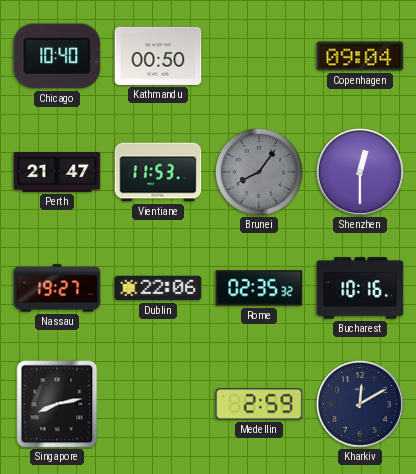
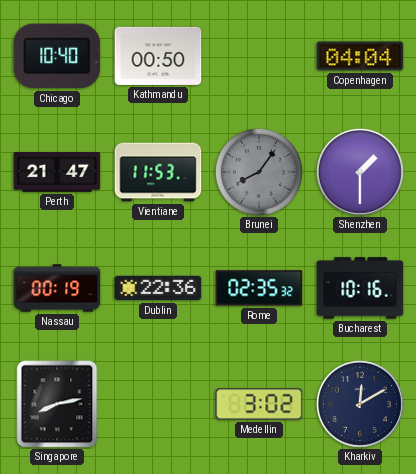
Copenhagen: 09:04 -> 04:04
Shenzhen: 12:30 -> 1:30
Nassau: 19:27 -> 00:19
Dublin: 22:06 -> 22:36
Medellin: 2:59 -> 3:02
